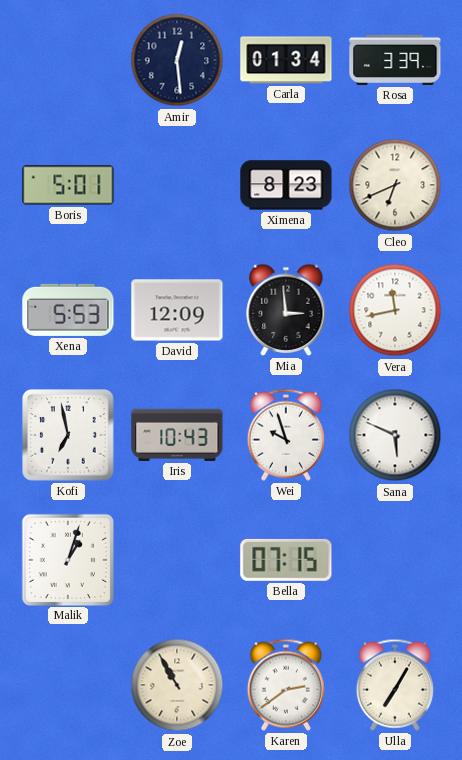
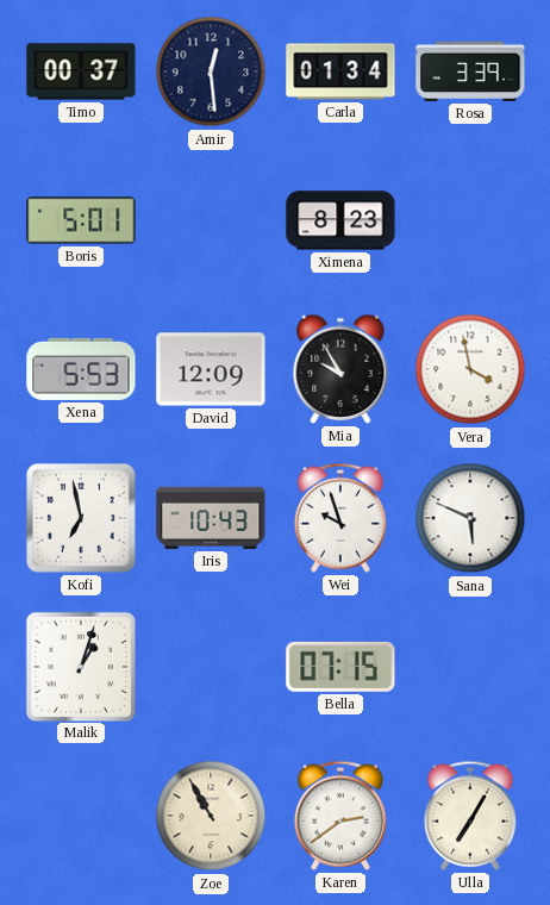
Timo: none -> 00:37
Cleo: 6:41 -> none
Mia: 2:59 -> 9:55
Vera: 11:43 -> 3:58
